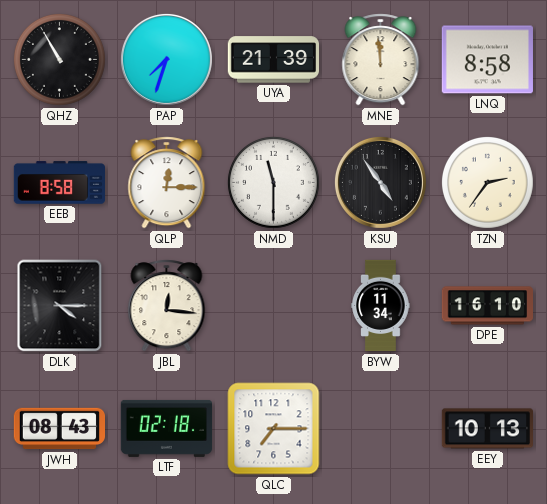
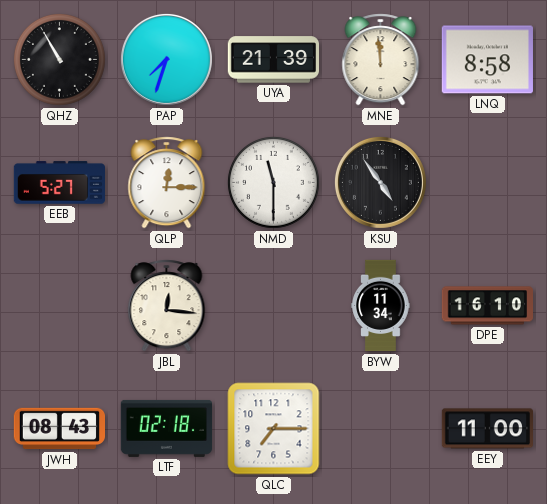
EEB: 8:58 -> 5:27
TZN: 2:36 -> none
DLK: 4:15 -> none
EEY: 10:13 -> 11:00
